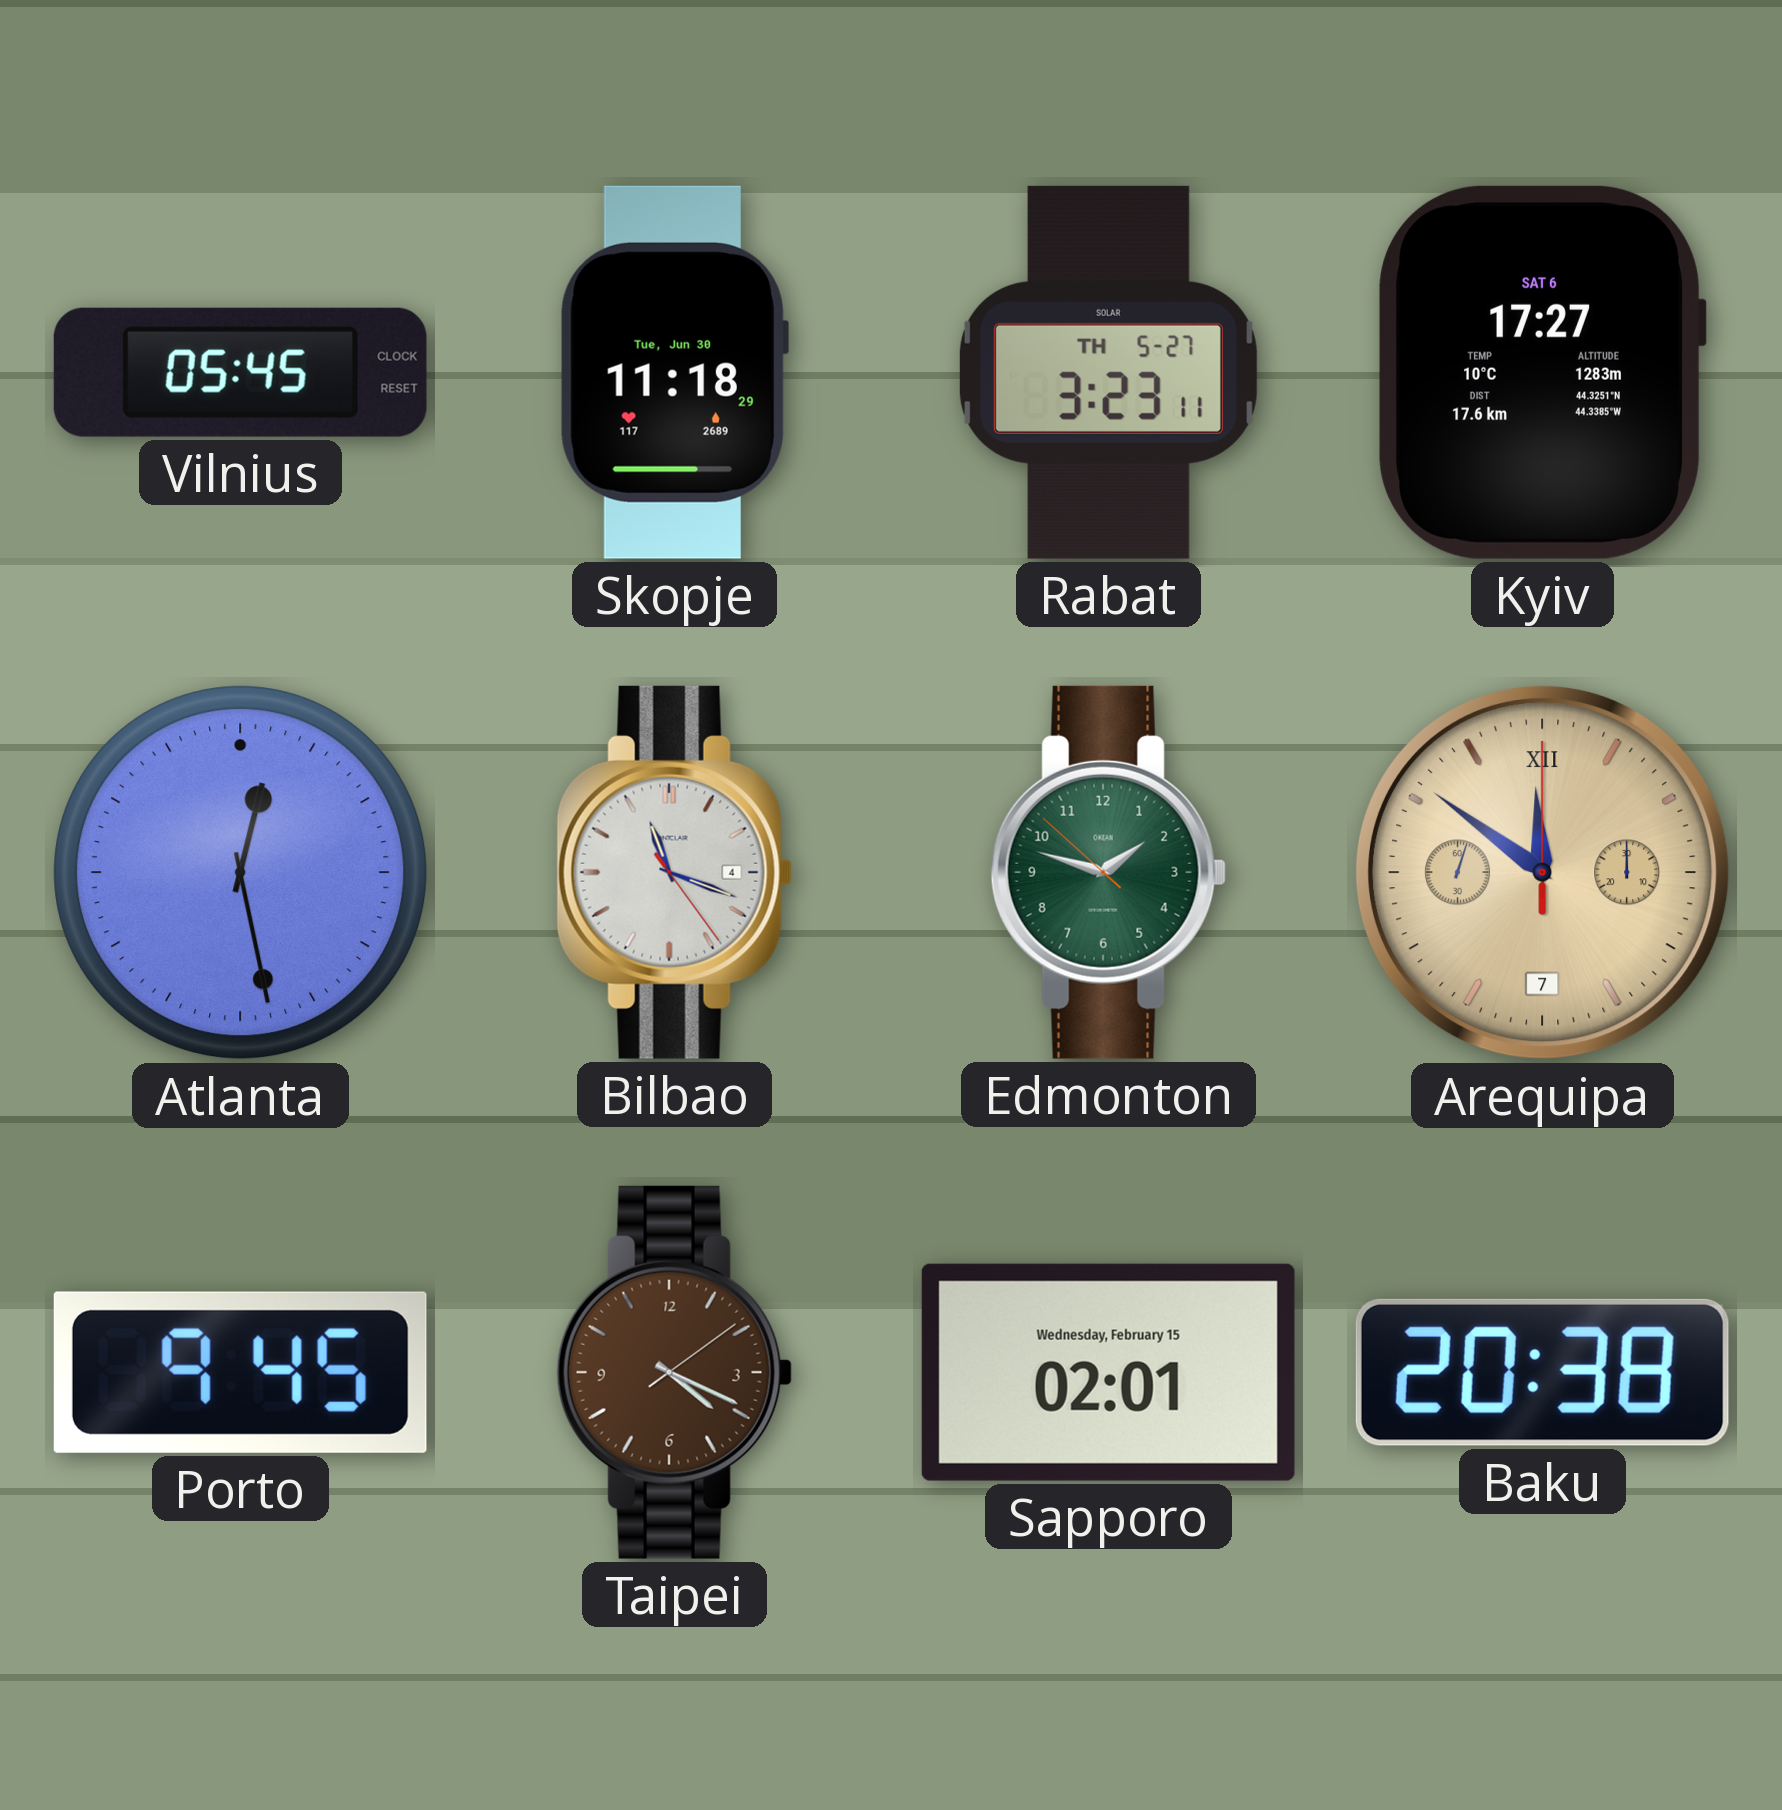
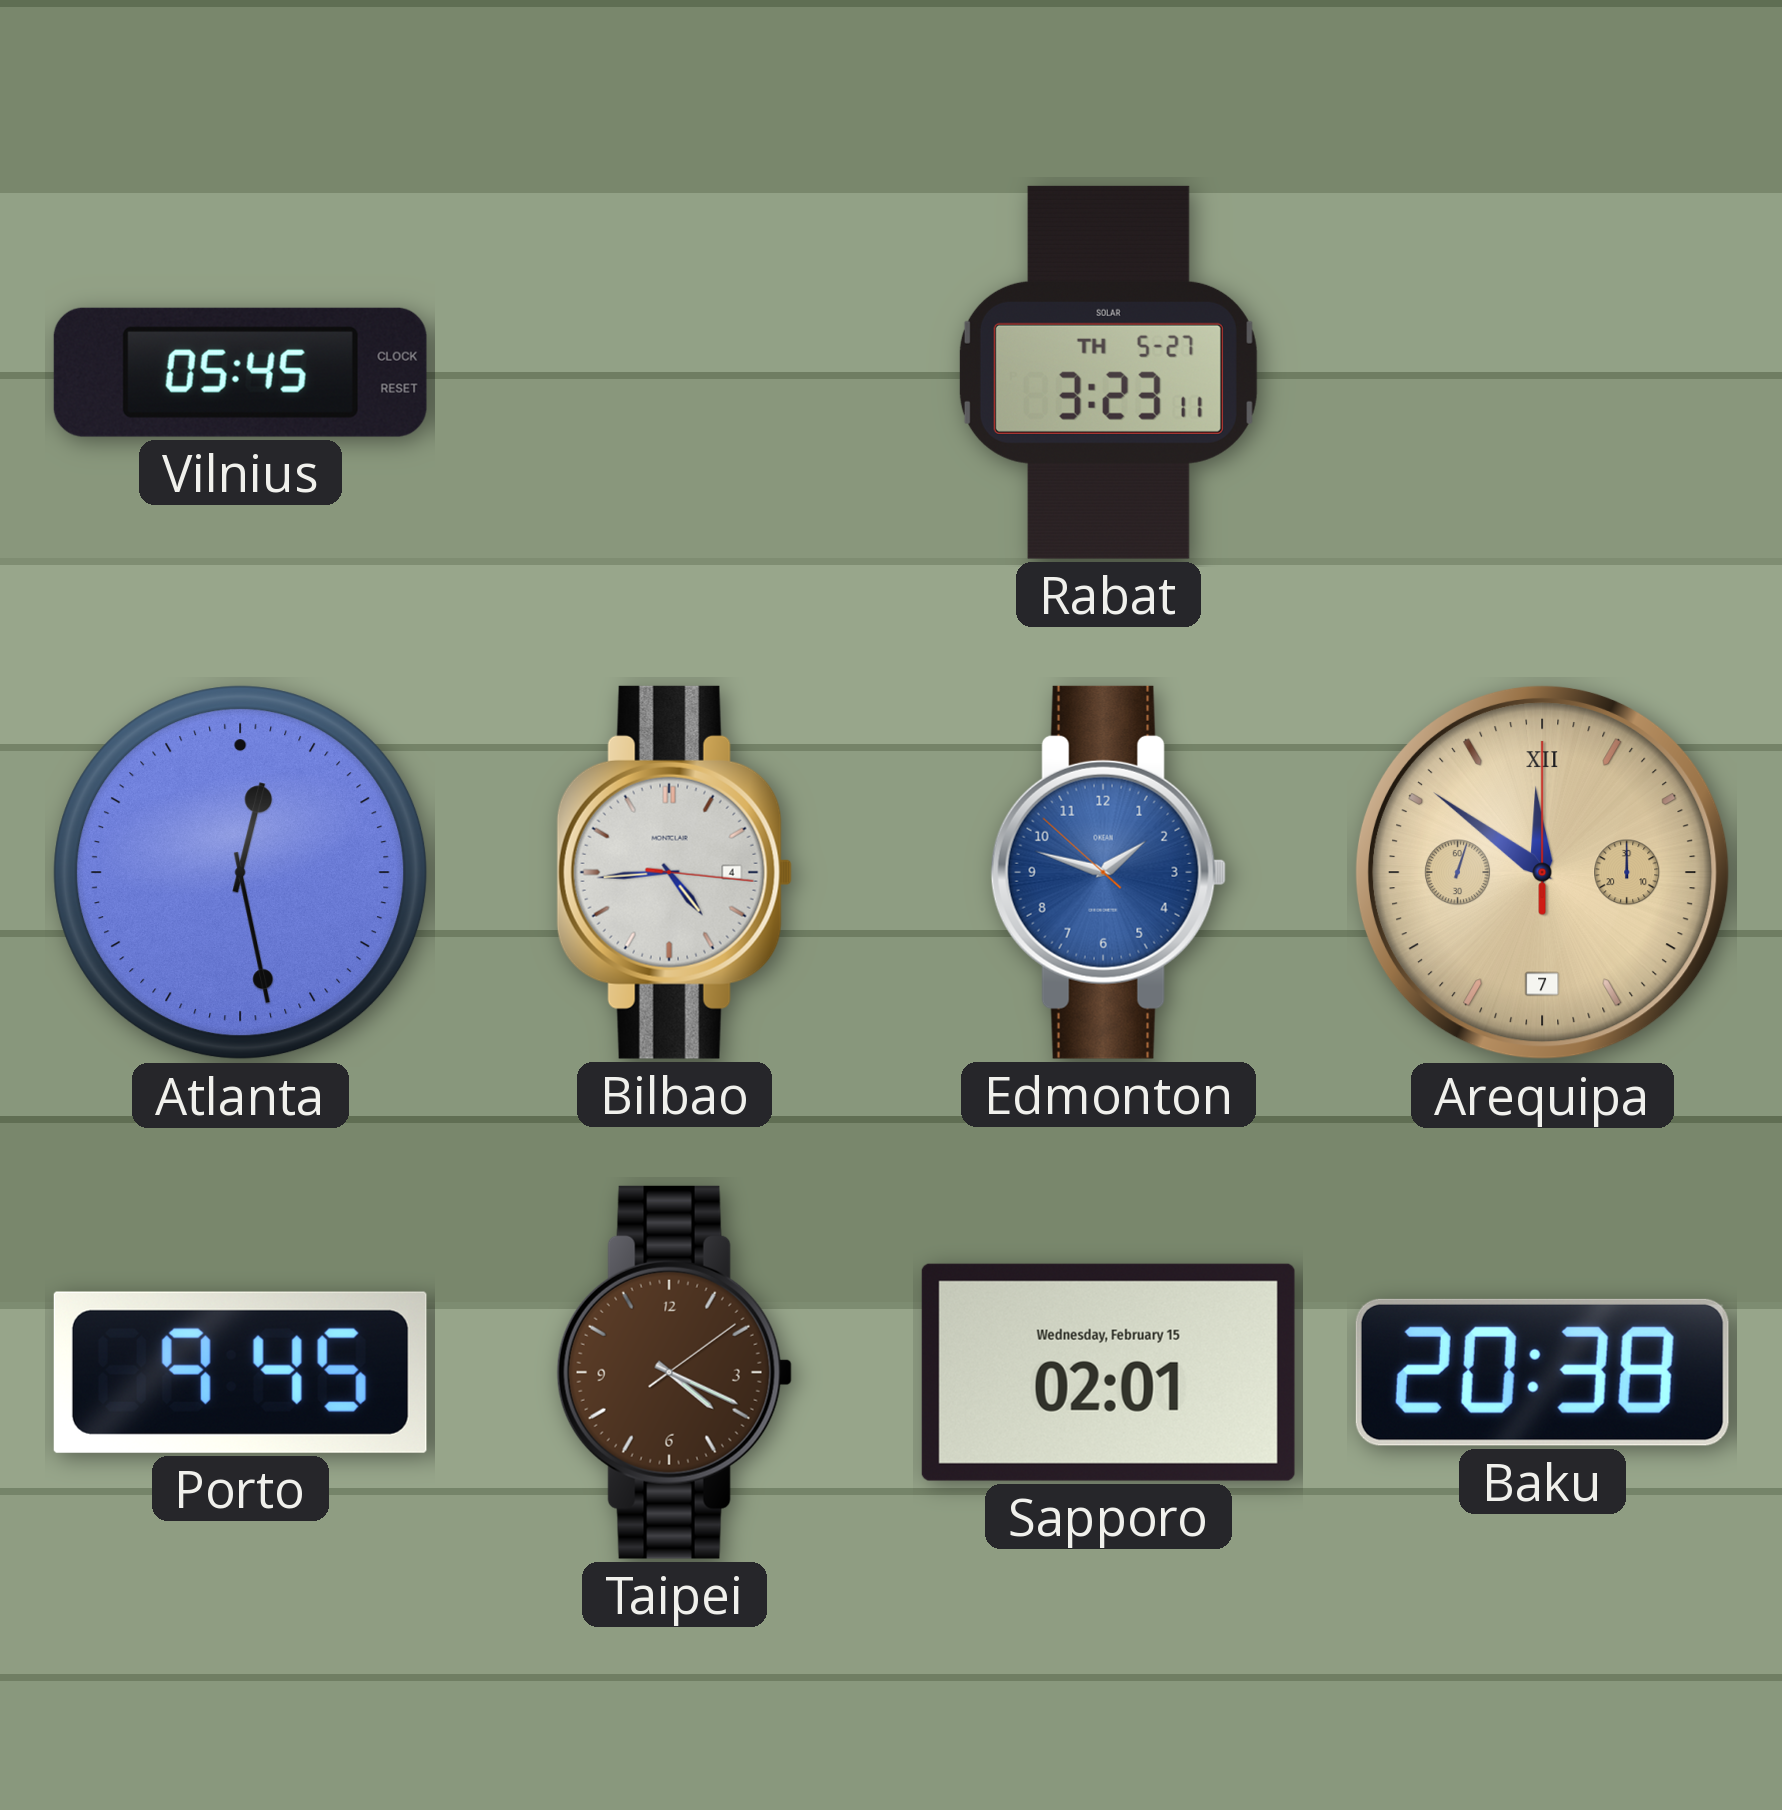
Skopje: 11:18 -> none
Kyiv: 17:27 -> none
Bilbao: 11:18 -> 4:44
Edmonton dial: green -> blue
